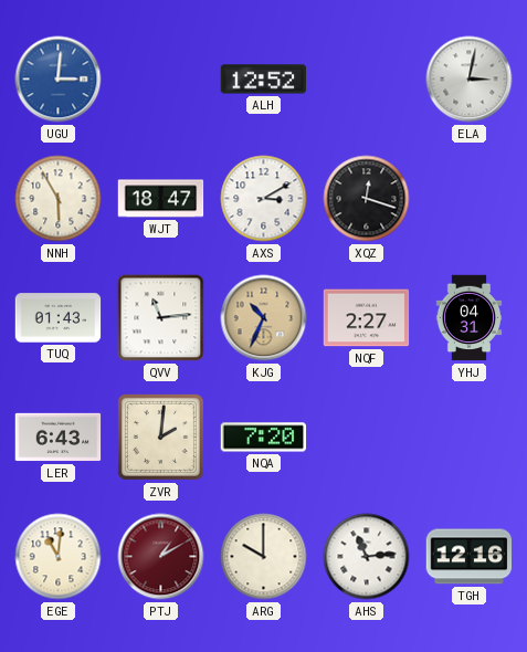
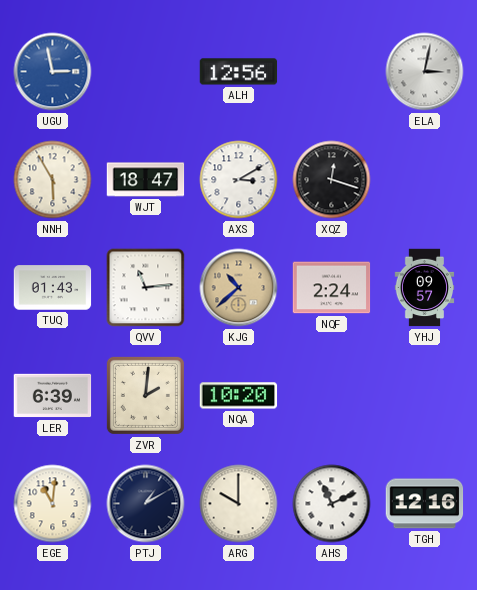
UGU: 3:01 -> 2:58
ALH: 12:52 -> 12:56
KJG: 10:34 -> 10:38
NQF: 2:27 -> 2:24
YHJ: 04:31 -> 09:57
LER: 6:43 -> 6:39
NQA: 7:20 -> 10:20
PTJ dial: burgundy -> navy
AHS: 11:14 -> 11:11
